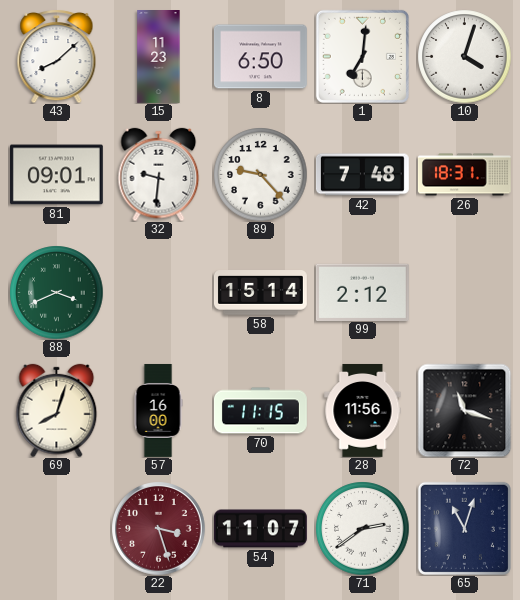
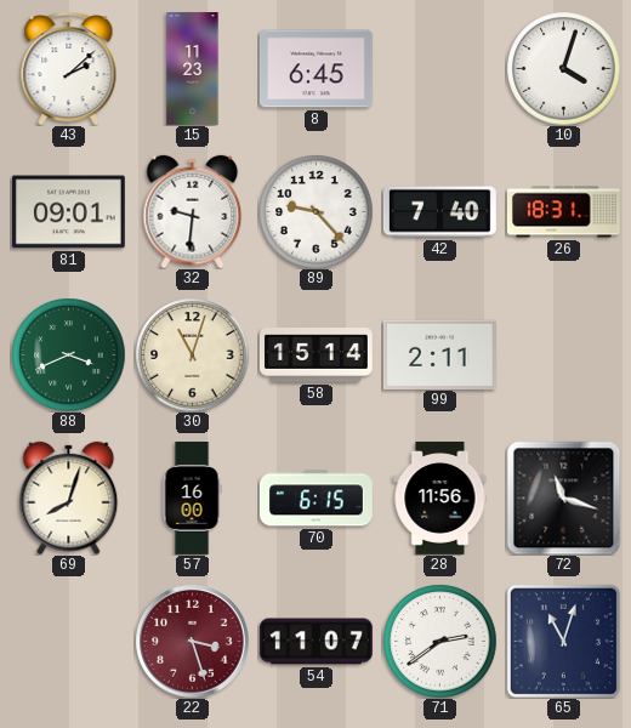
43: 8:08 -> 2:08
8: 6:50 -> 6:45
1: 7:01 -> none
42: 7:48 -> 7:40
30: none -> 11:03
99: 2:12 -> 2:11
70: 11:15 -> 6:15
